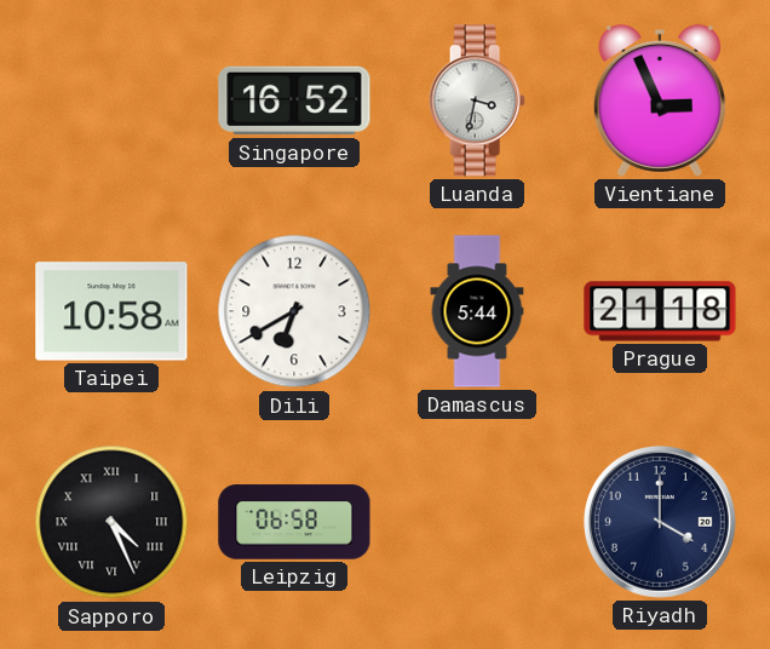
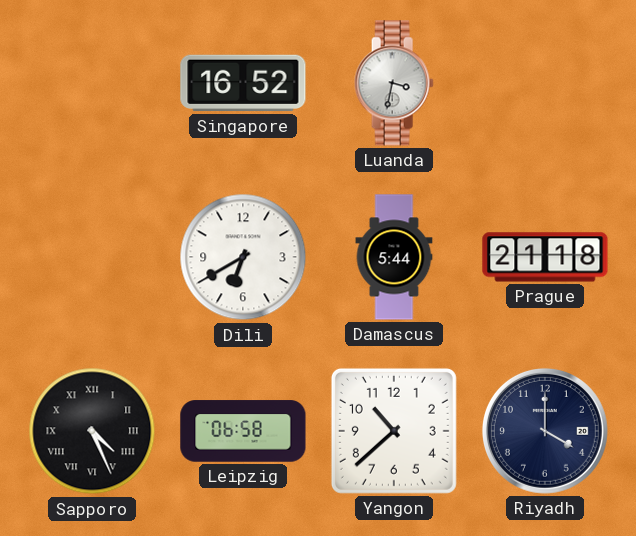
Vientiane: 2:56 -> none
Taipei: 10:58 -> none
Yangon: none -> 10:38
